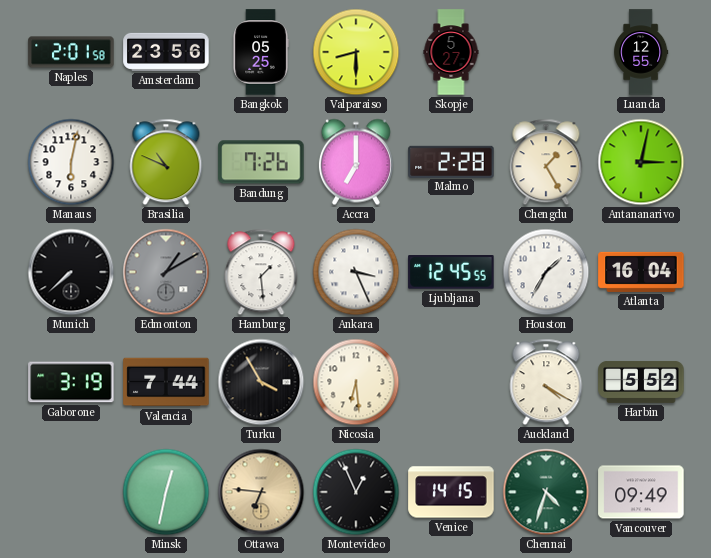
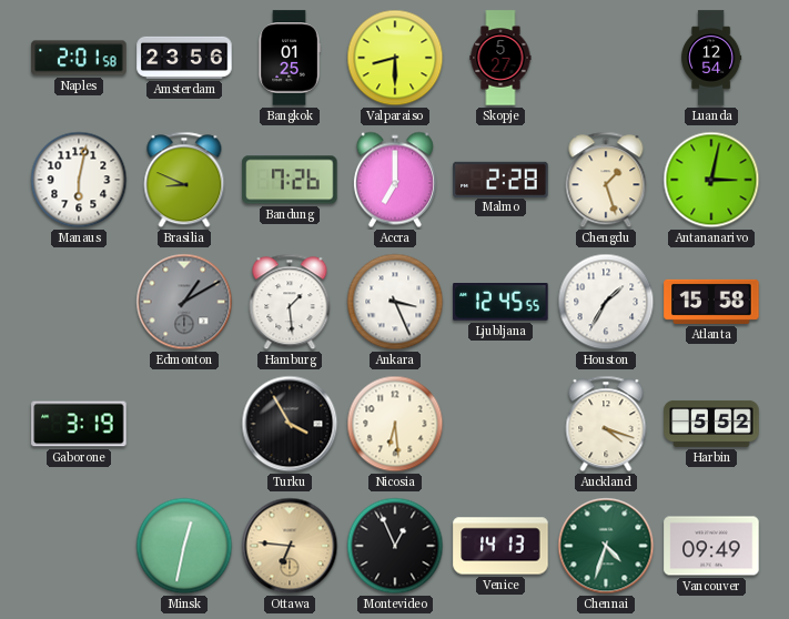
Bangkok: 05:25 -> 01:25
Luanda: 12:55 -> 12:54
Brasilia: 10:49 -> 8:49
Chengdu: 1:25 -> 1:27
Munich: 7:38 -> none
Atlanta: 16:04 -> 15:58
Valencia: 7:44 -> none
Auckland: 4:20 -> 4:18
Venice: 14:15 -> 14:13
